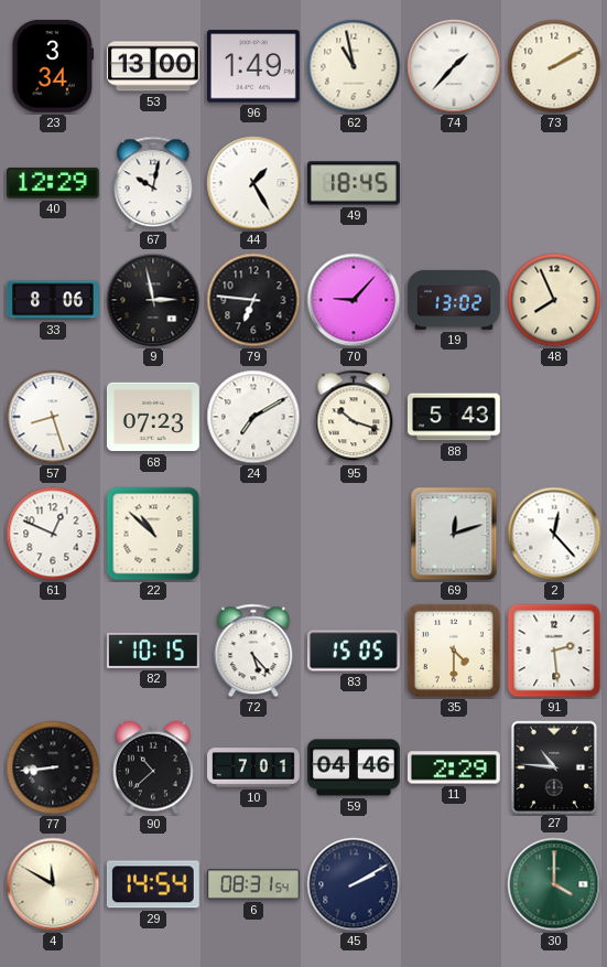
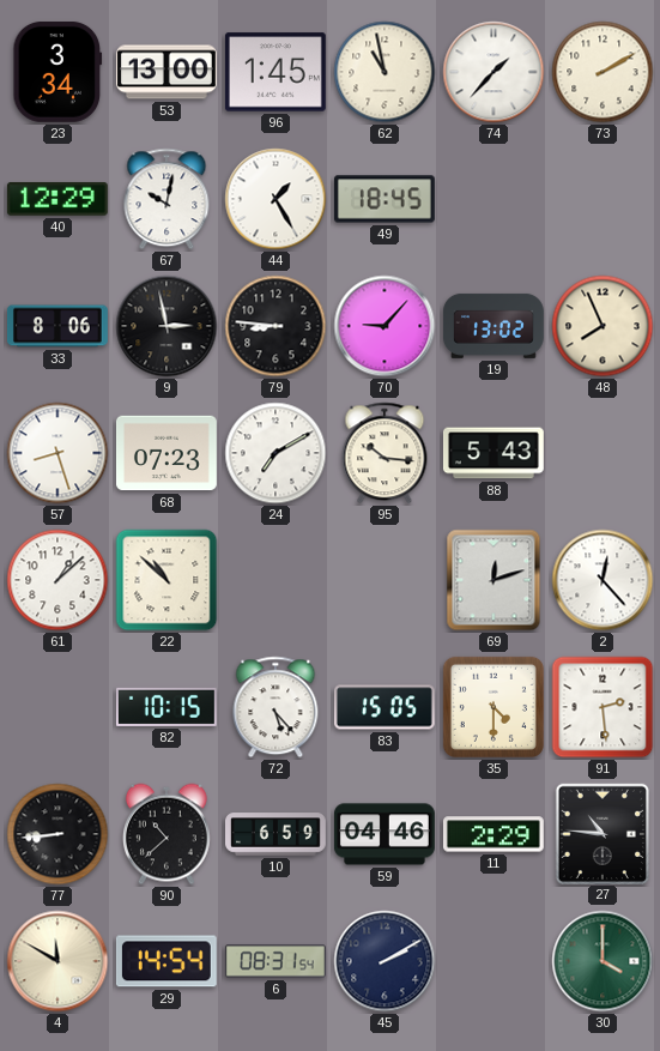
96: 1:49 -> 1:45
79: 6:46 -> 8:46
95: 10:18 -> 10:16
61: 12:49 -> 1:08
10: 7:01 -> 6:59
